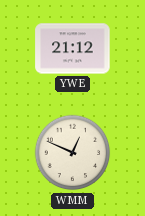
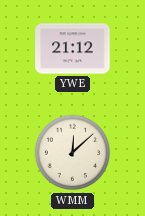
WMM: 12:49 -> 12:08
